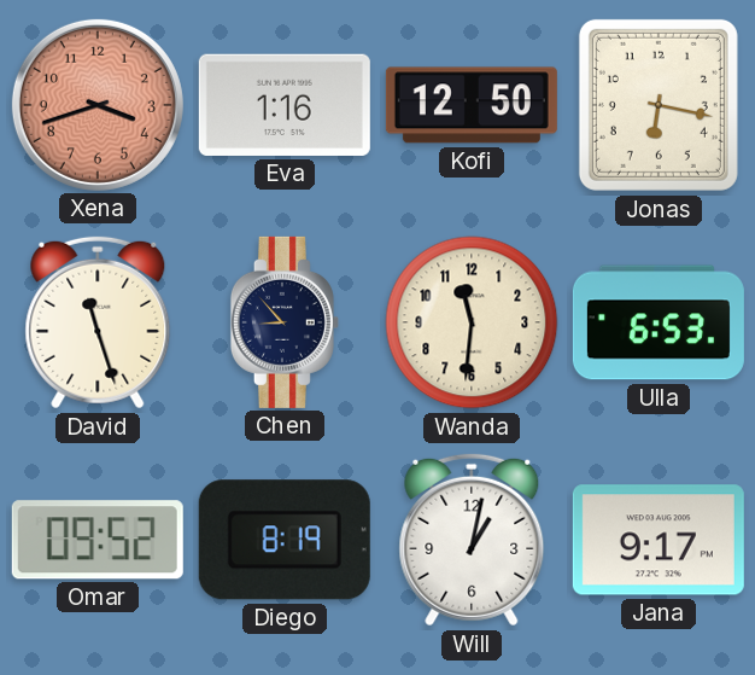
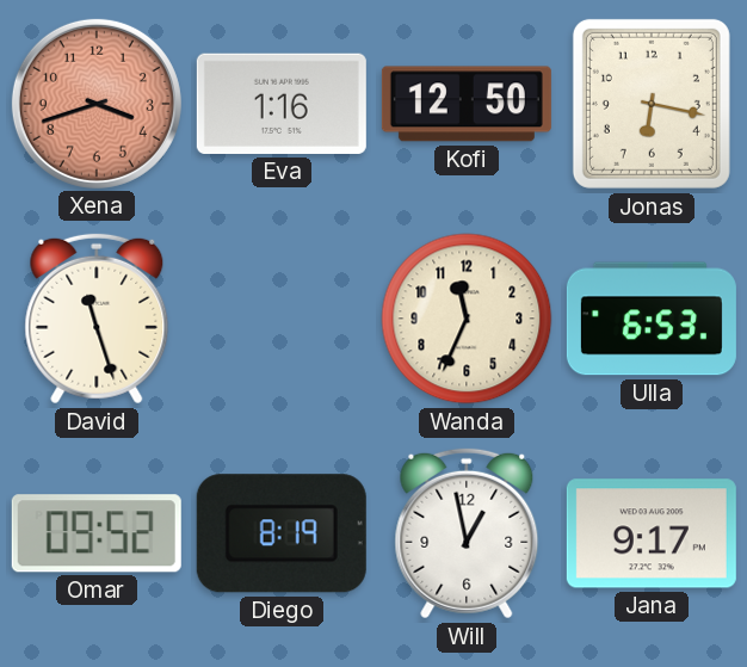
Chen: 8:53 -> none
Wanda: 11:31 -> 11:34
Will: 1:02 -> 12:58
